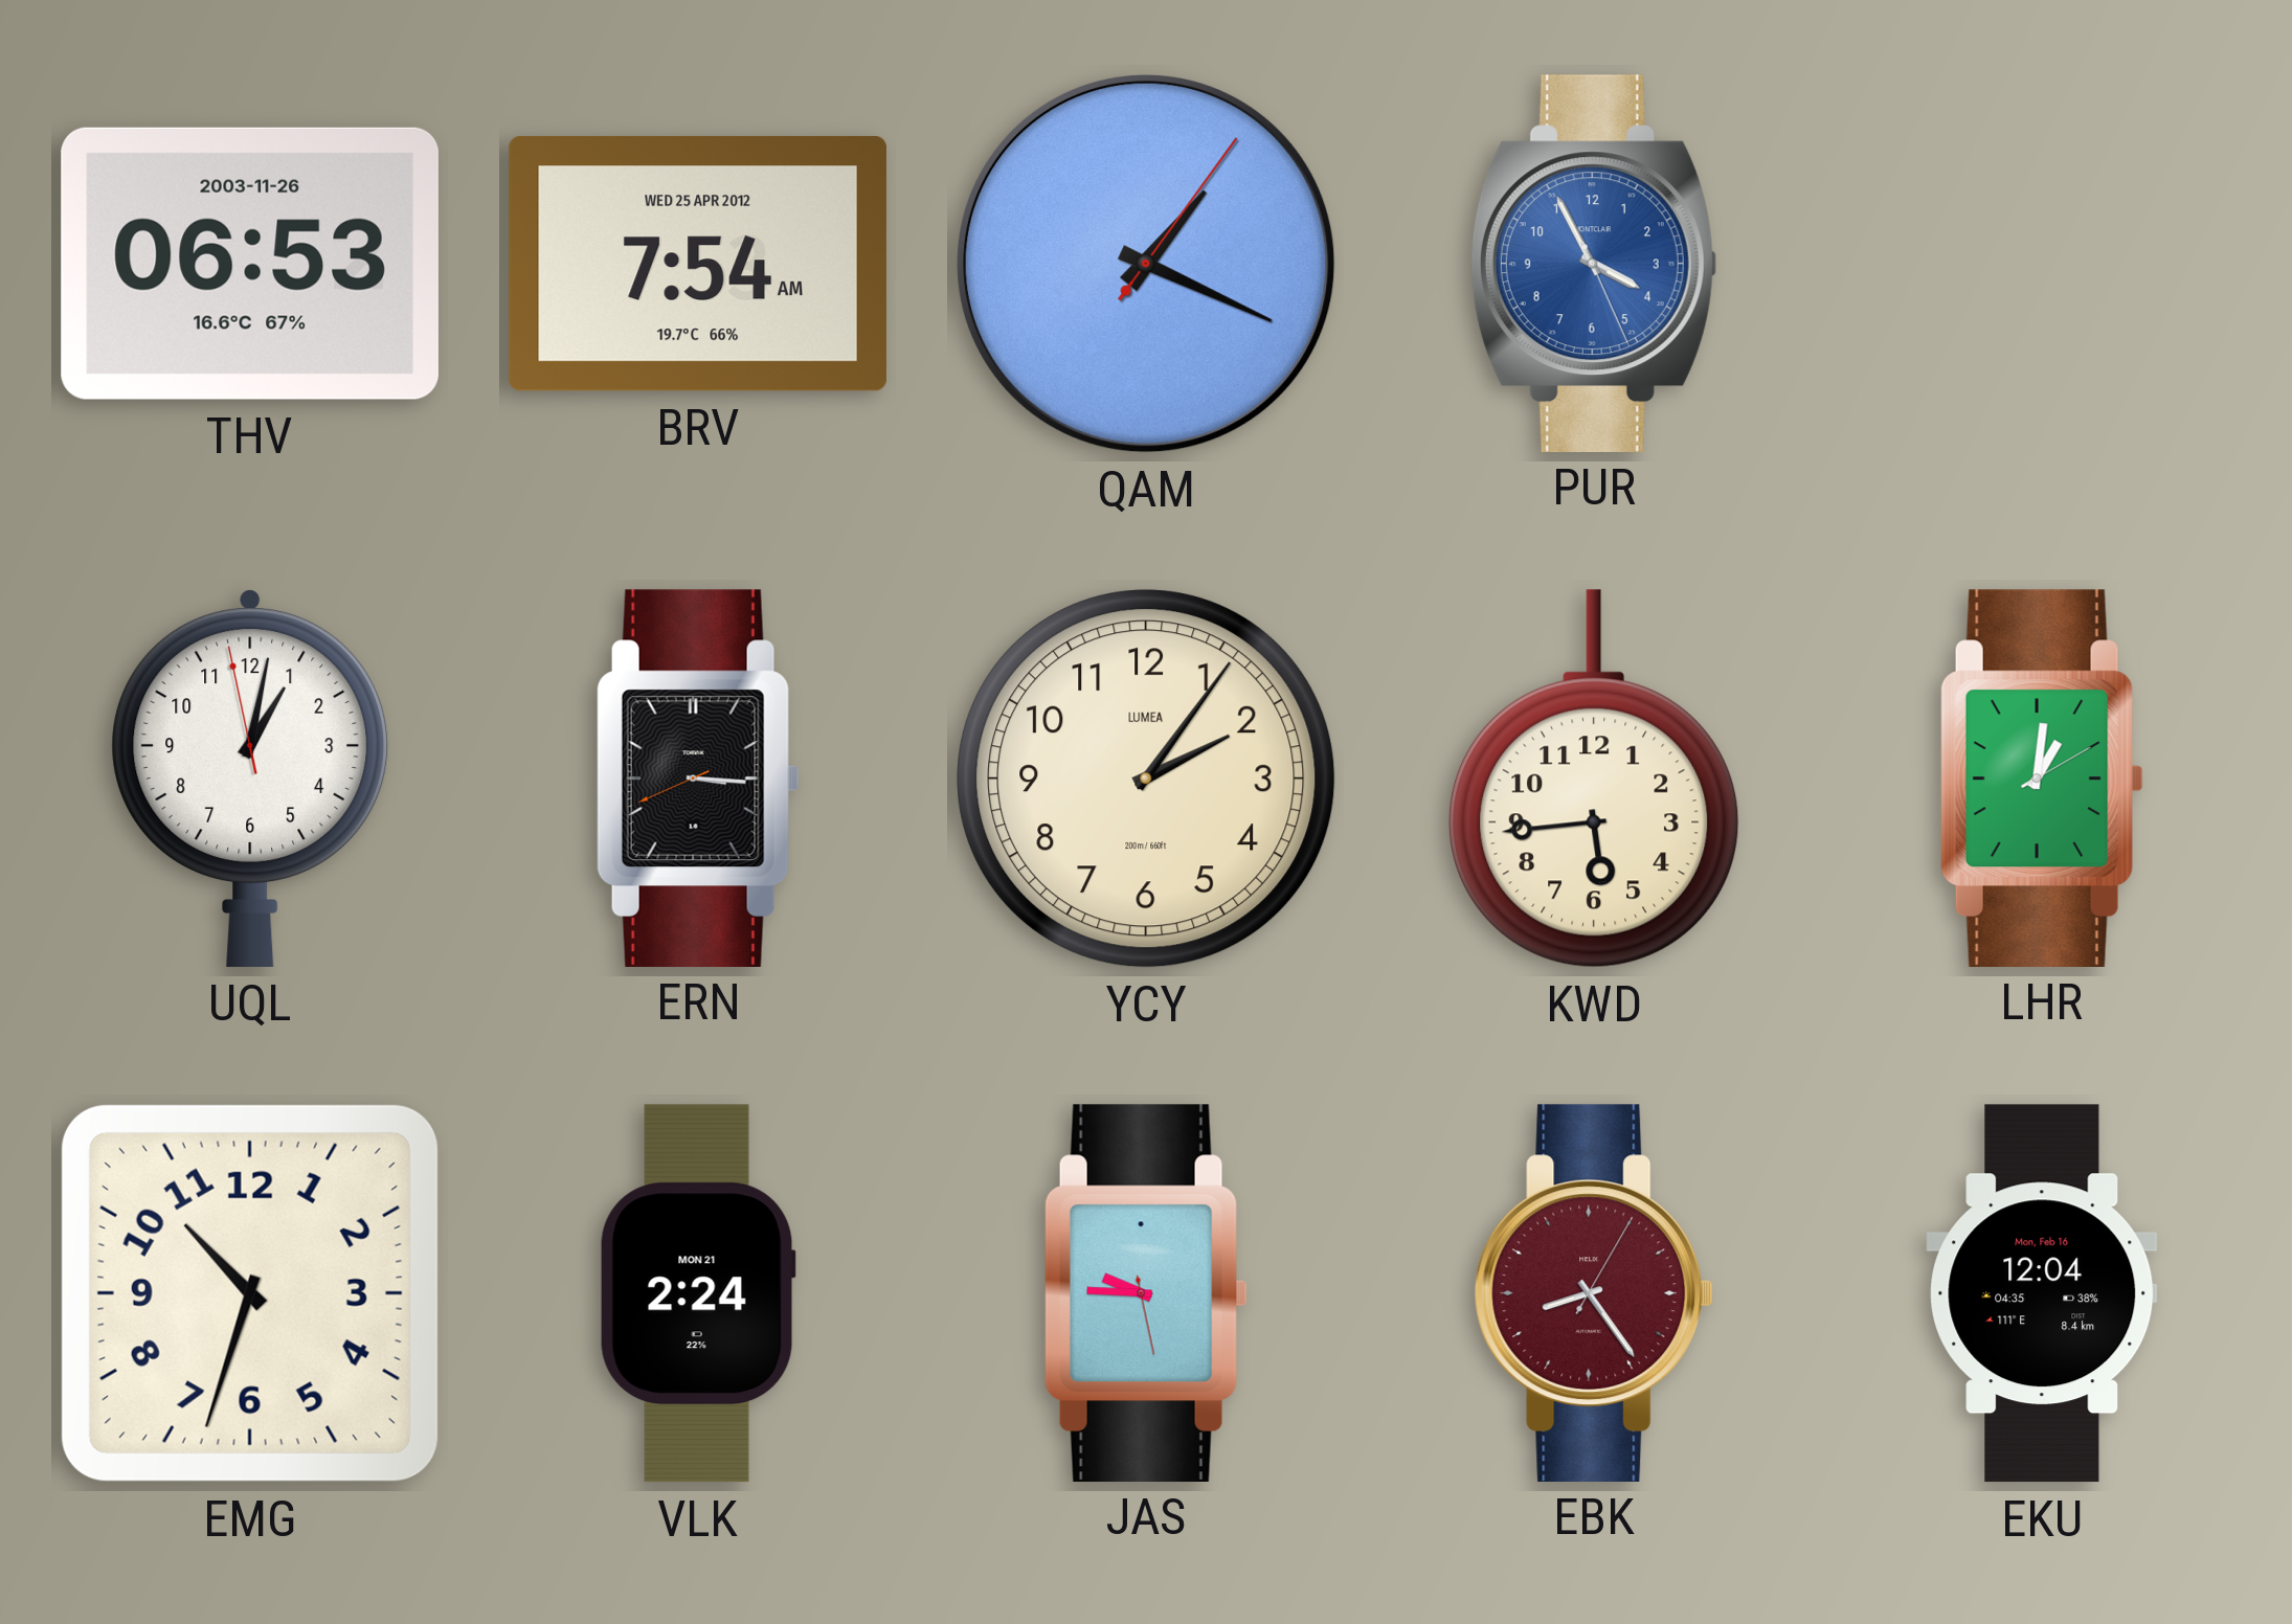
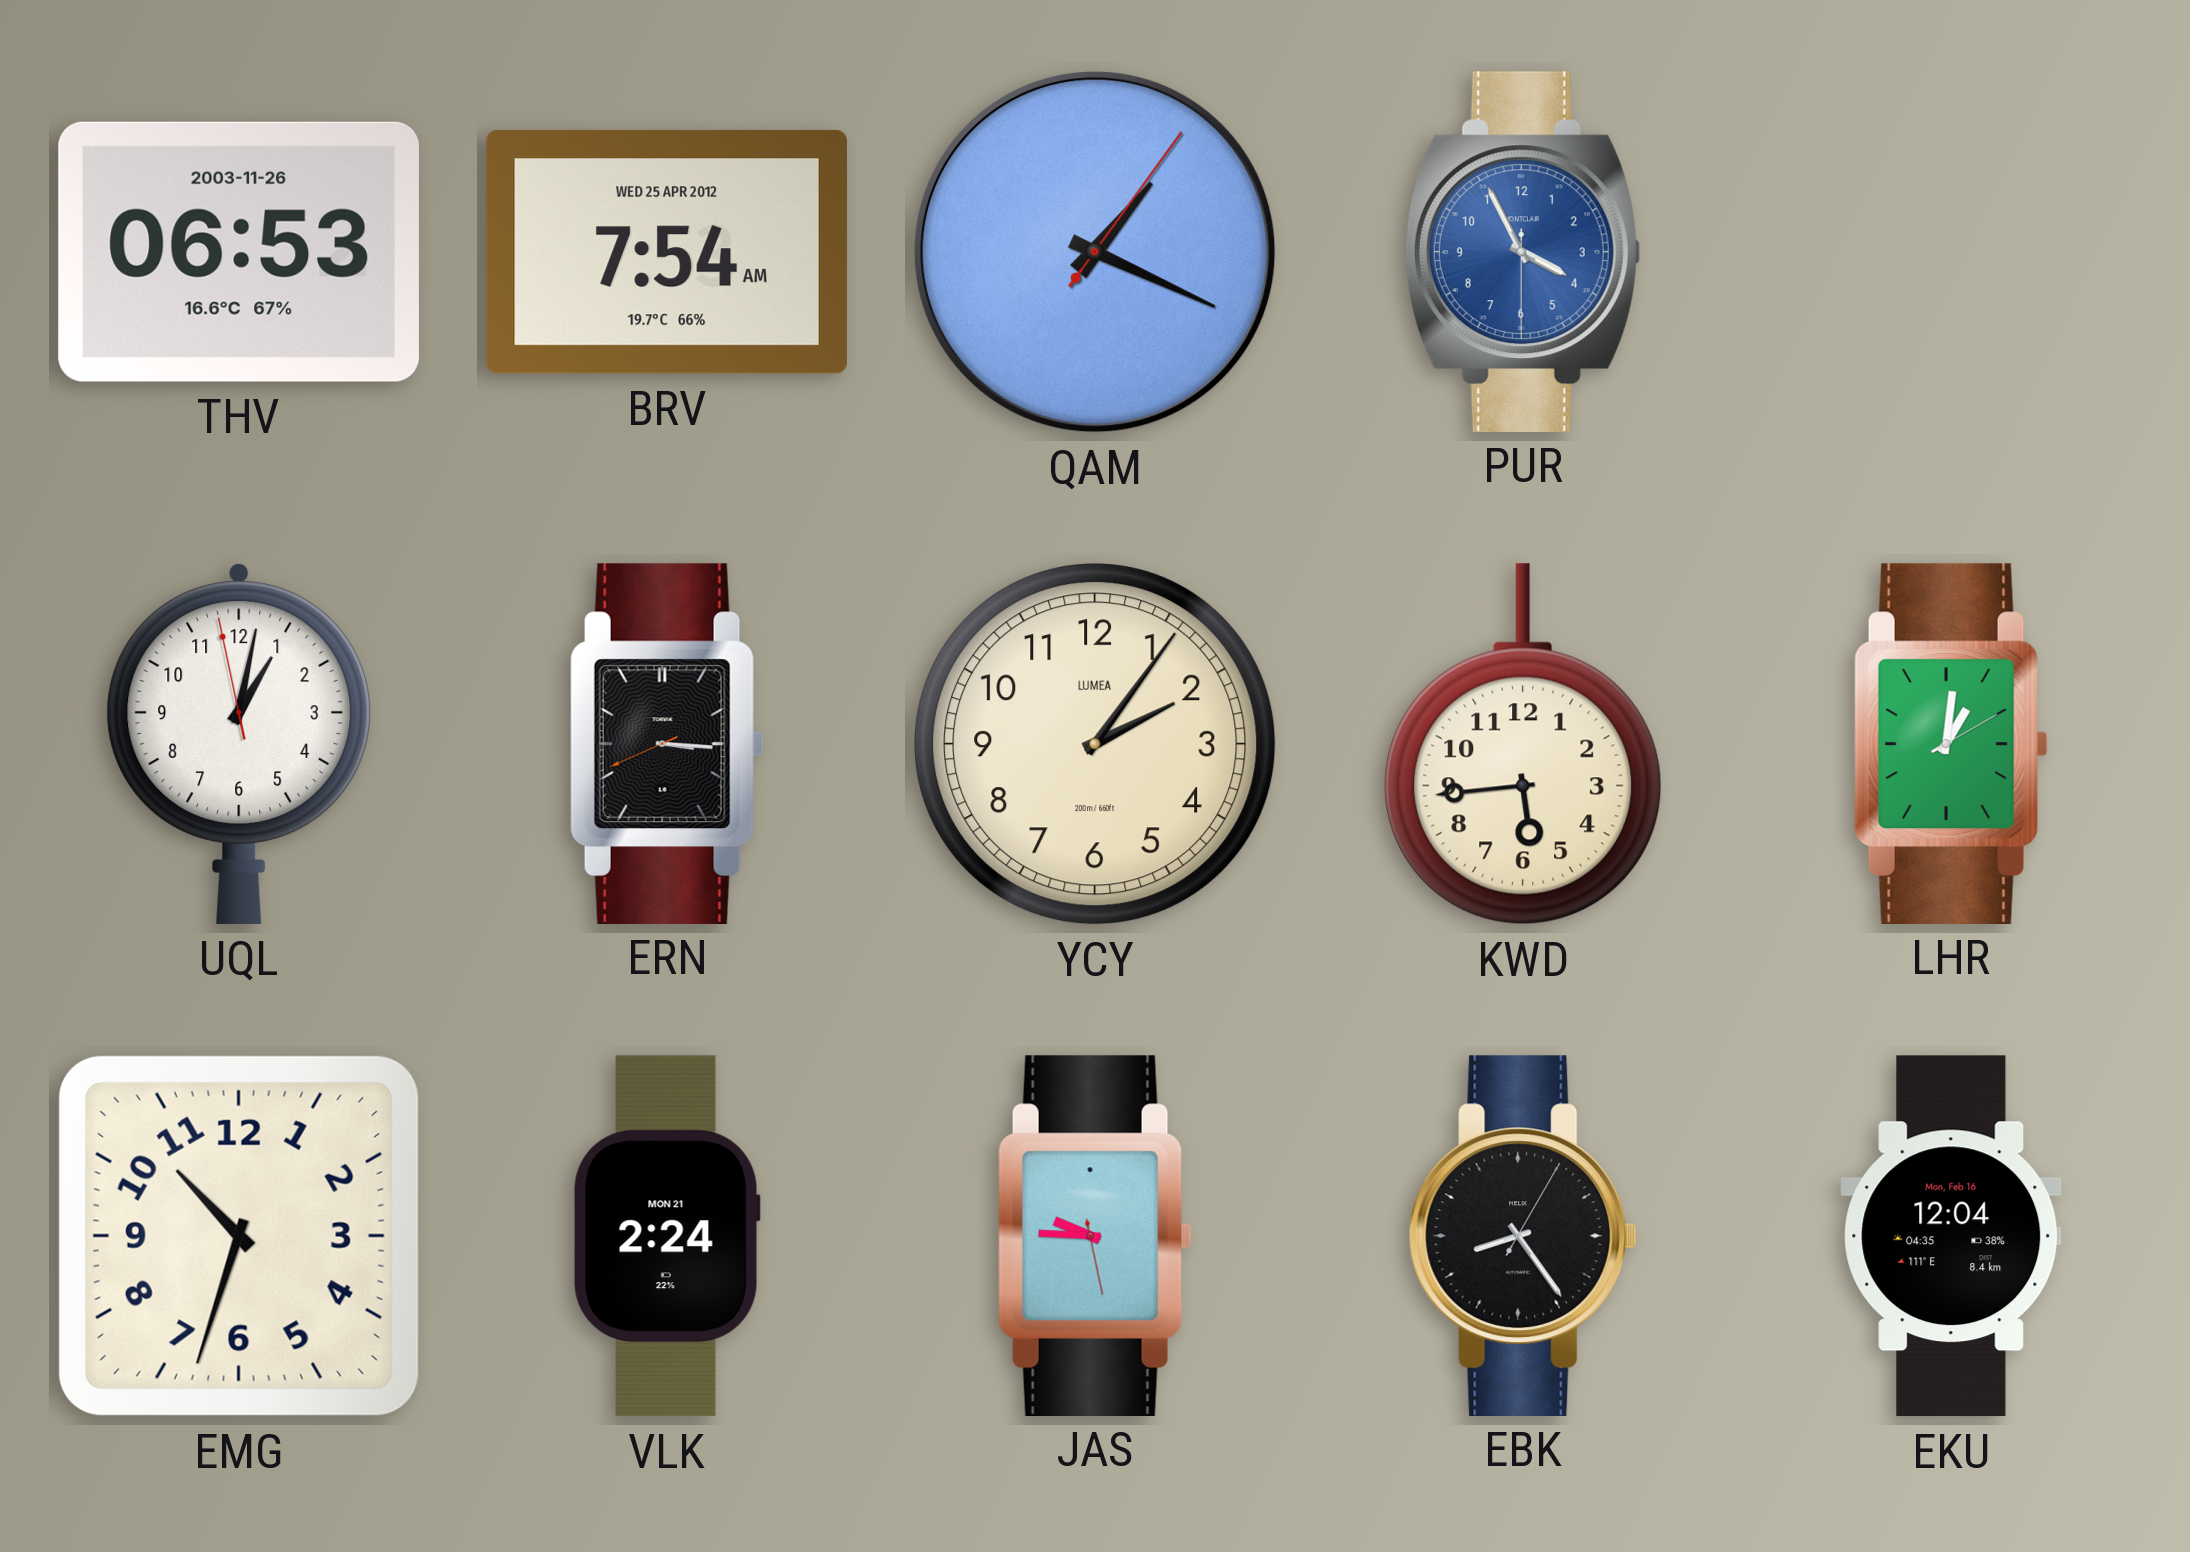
PUR: 3:55:26 -> 3:55:30
EBK dial: burgundy -> black
